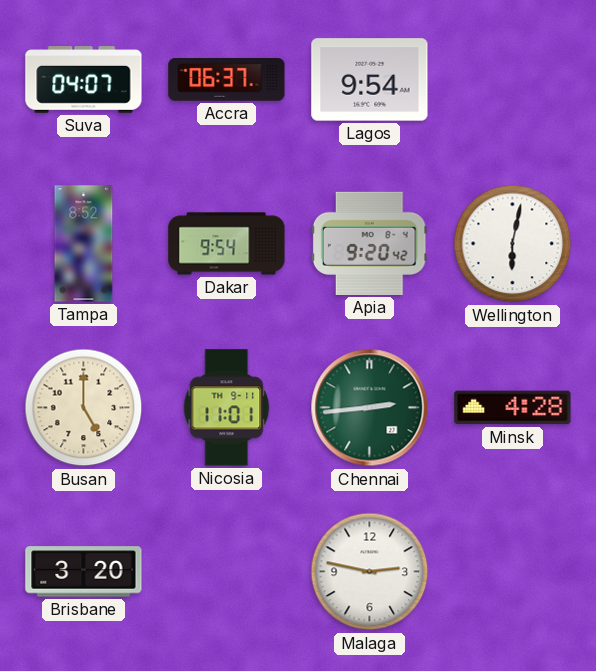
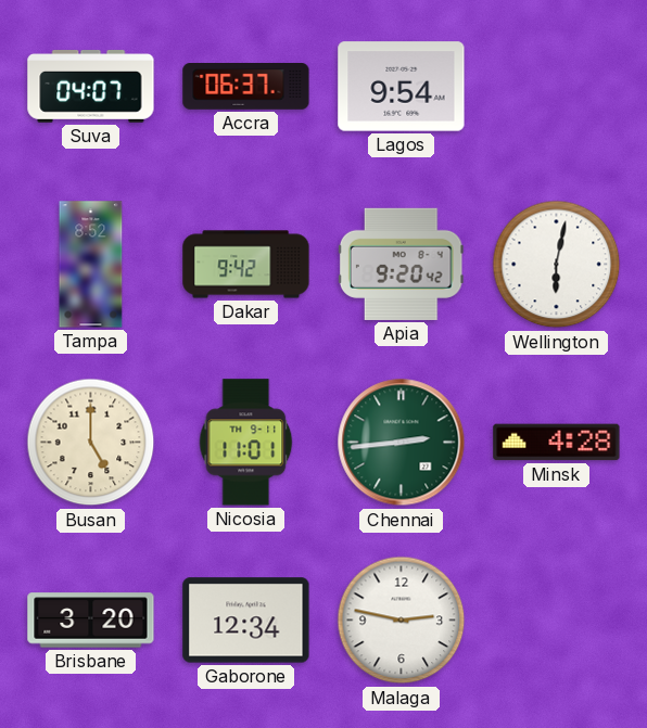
Dakar: 9:54 -> 9:42
Gaborone: none -> 12:34
